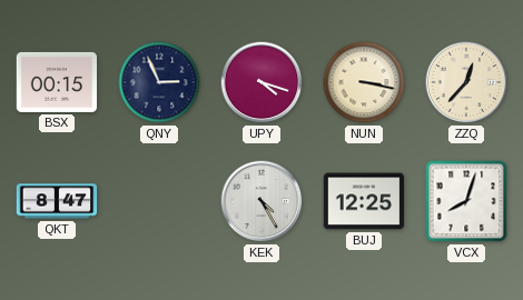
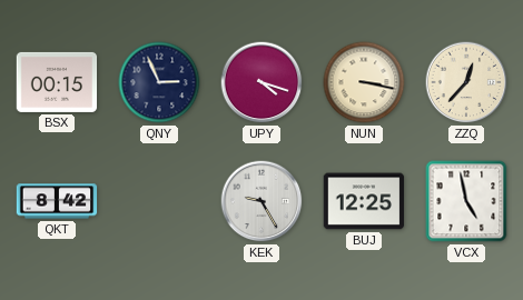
QKT: 8:47 -> 8:42
KEK: 4:25 -> 9:25
VCX: 8:03 -> 4:58
